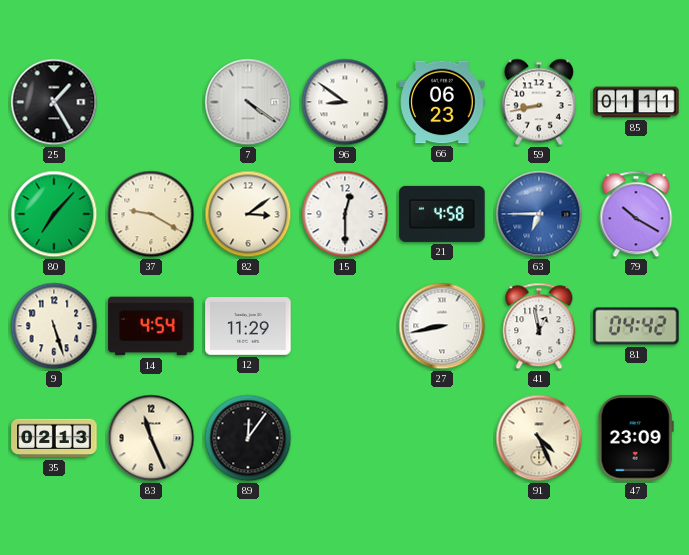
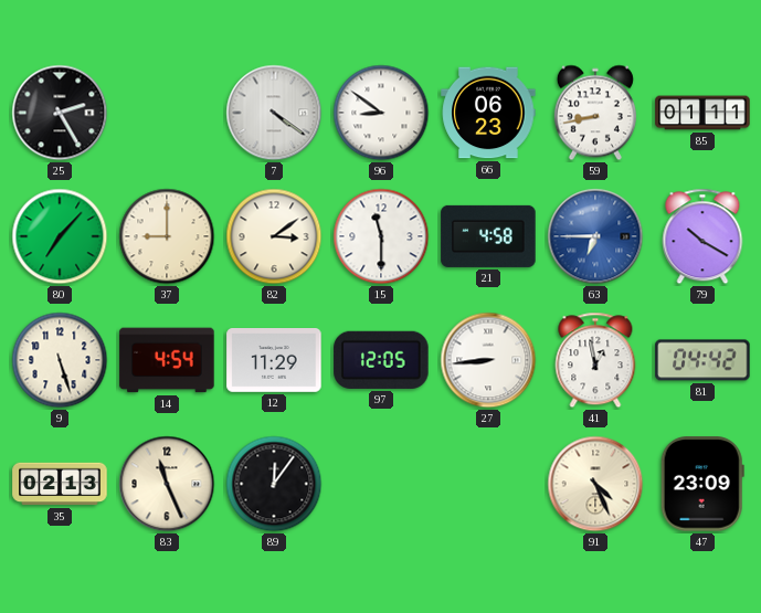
25: 1:25 -> 2:25
37: 9:20 -> 9:00
15: 12:30 -> 11:30
97: none -> 12:05
27: 8:43 -> 8:44
